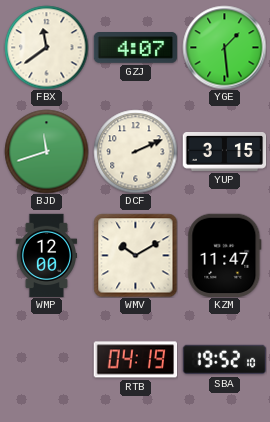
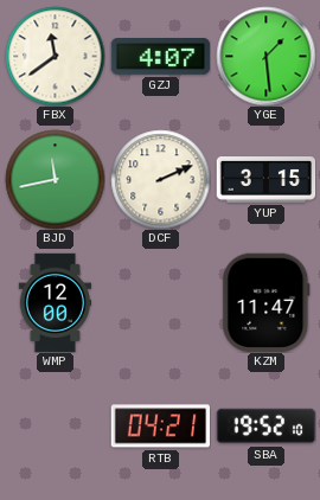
BJD: 11:42 -> 11:43
WMV: 10:10 -> none
RTB: 04:19 -> 04:21
